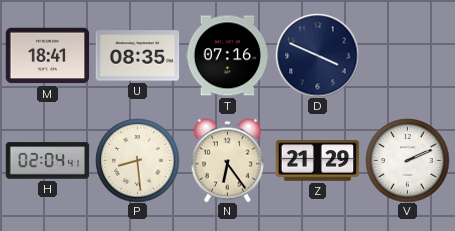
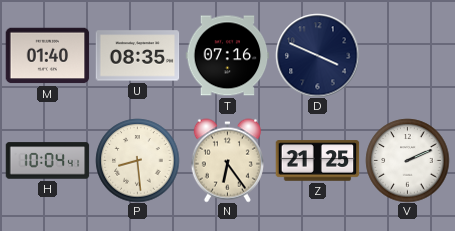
M: 18:41 -> 01:40
H: 02:04 -> 10:04
Z: 21:29 -> 21:25
